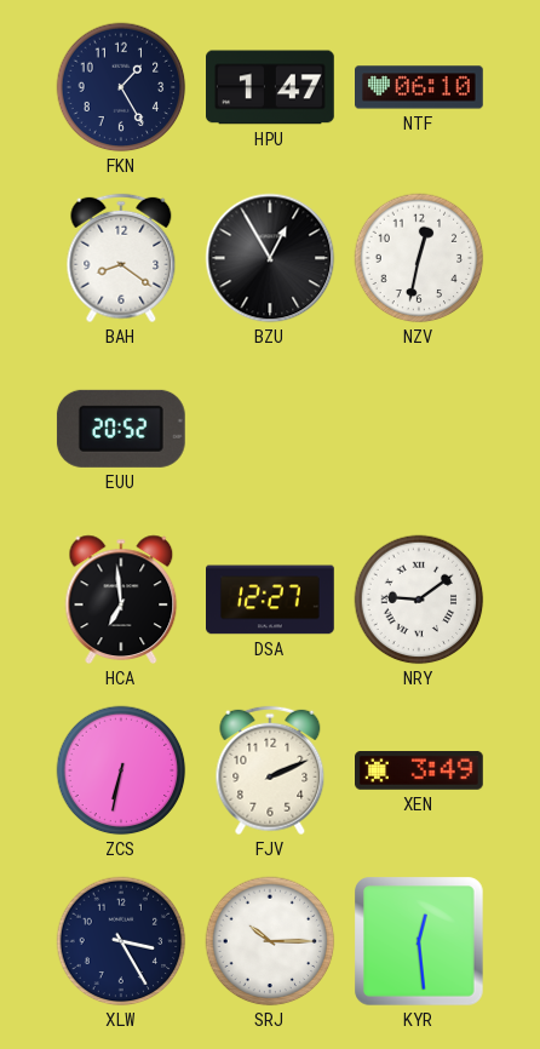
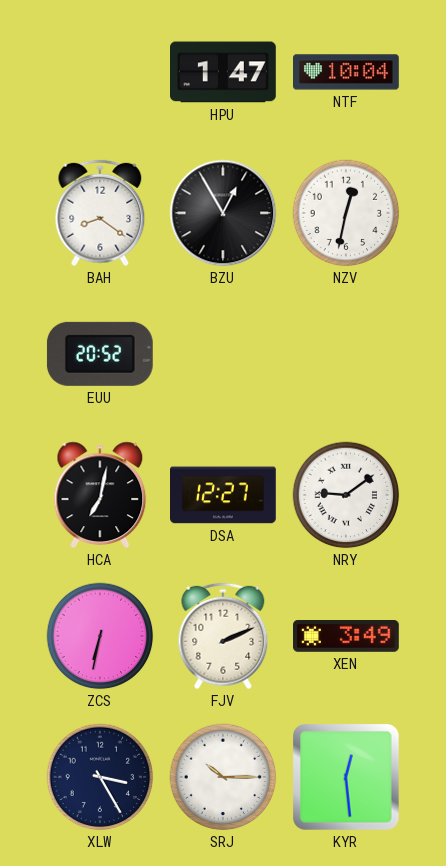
FKN: 1:25 -> none
NTF: 06:10 -> 10:04
HCA: 6:59 -> 7:02
